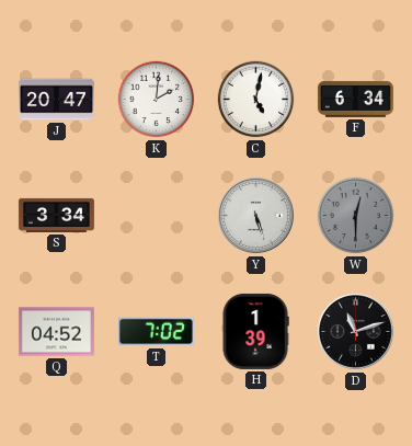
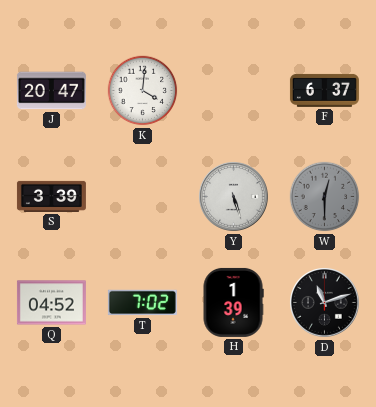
K: 2:01 -> 4:01
C: 5:02 -> none
F: 6:34 -> 6:37
S: 3:34 -> 3:39
